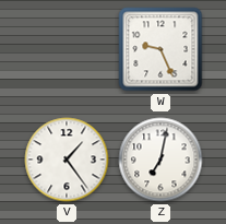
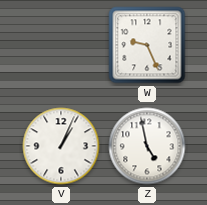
V: 1:24 -> 1:04
Z: 7:02 -> 4:58
